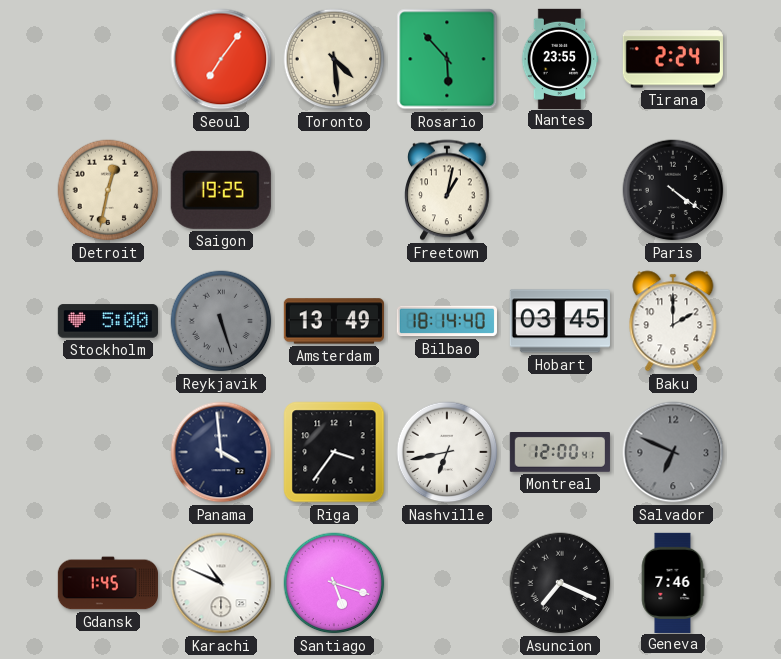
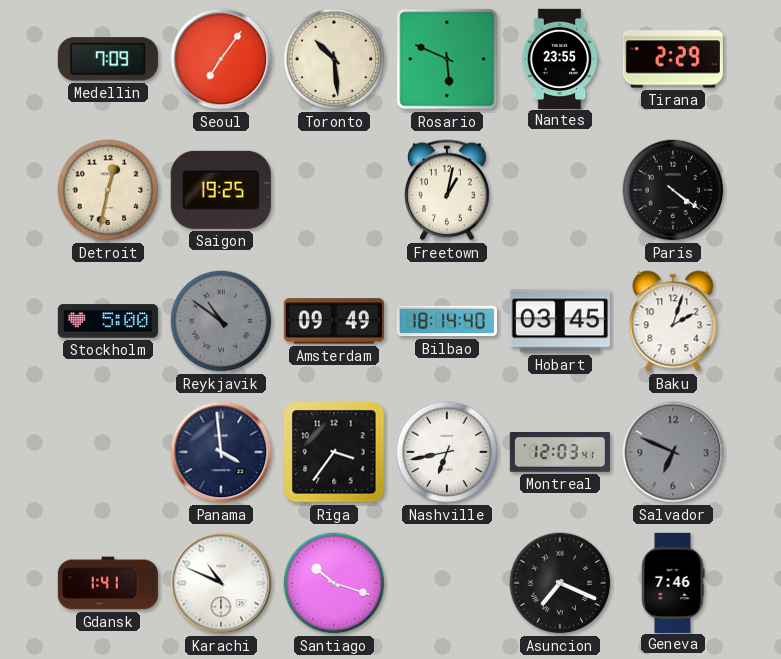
Medellin: none -> 7:09
Toronto: 4:29 -> 10:29
Rosario: 5:53 -> 5:49
Tirana: 2:24 -> 2:29
Reykjavik: 5:27 -> 10:51
Amsterdam: 13:49 -> 09:49
Baku: 2:00 -> 2:03
Montreal: 12:00 -> 12:03
Gdansk: 1:45 -> 1:41
Santiago: 5:18 -> 10:18
